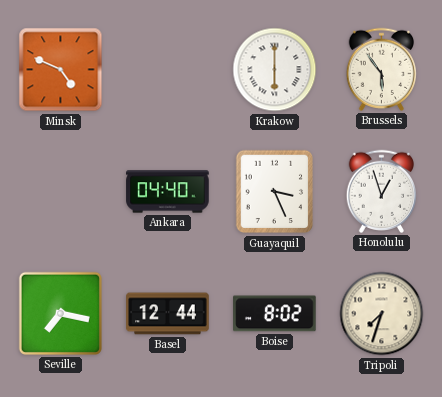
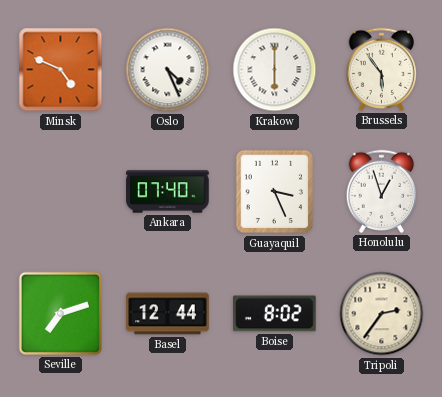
Oslo: none -> 4:26
Ankara: 04:40 -> 07:40
Seville: 7:17 -> 7:12
Tripoli: 7:33 -> 2:36
